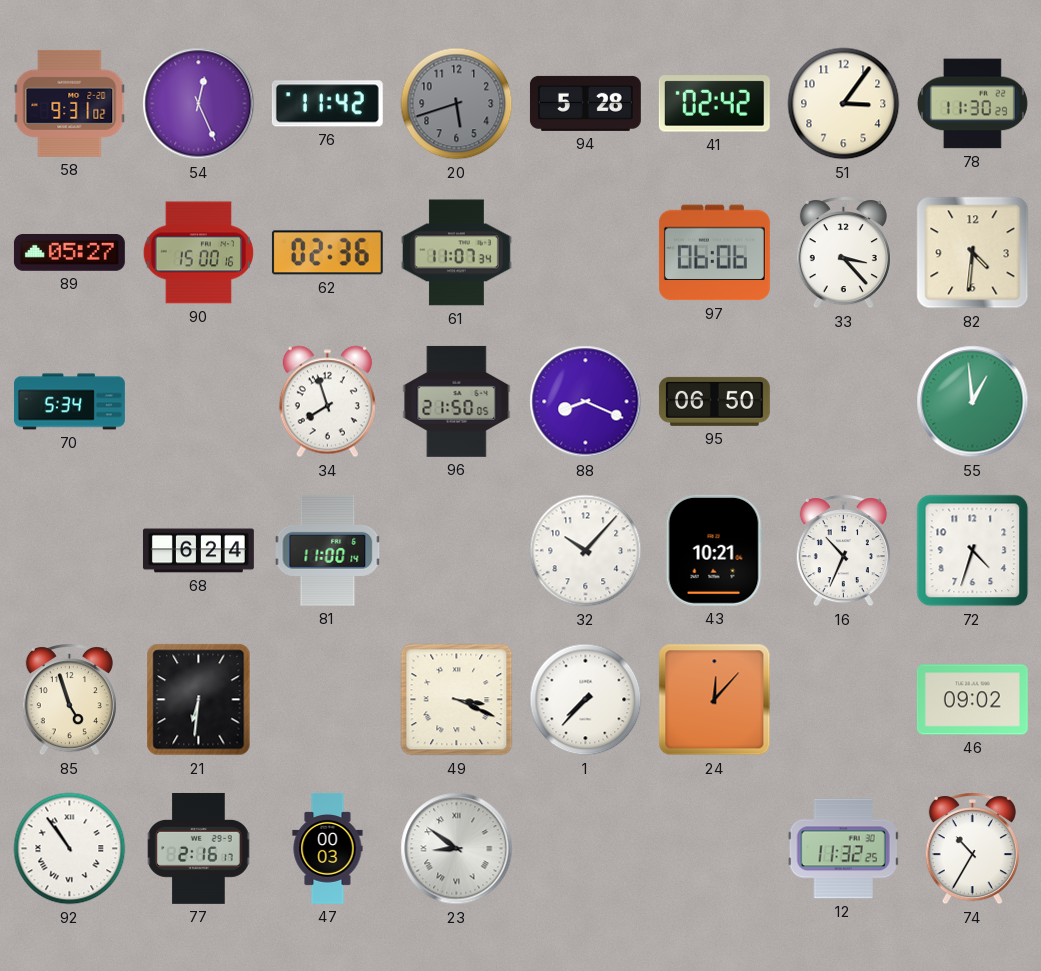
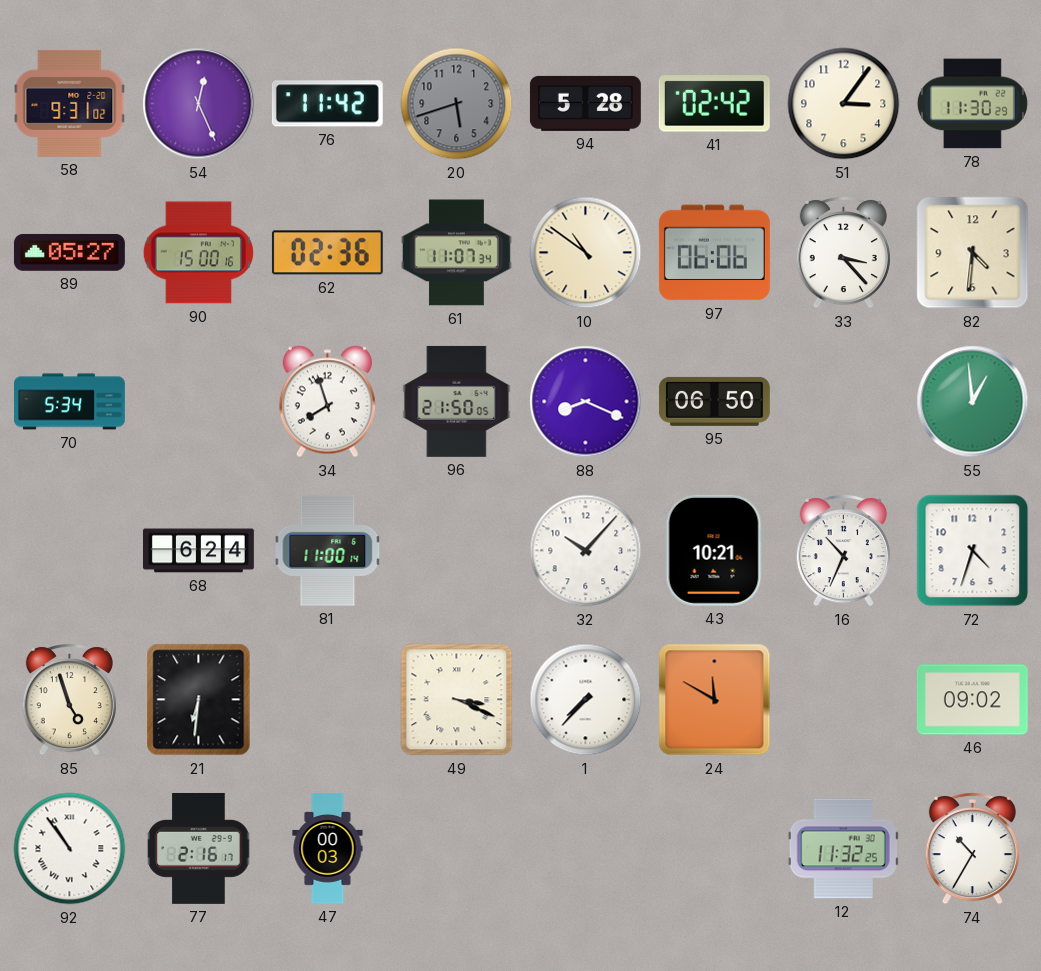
10: none -> 10:51
24: 12:07 -> 11:50
23: 8:51 -> none
